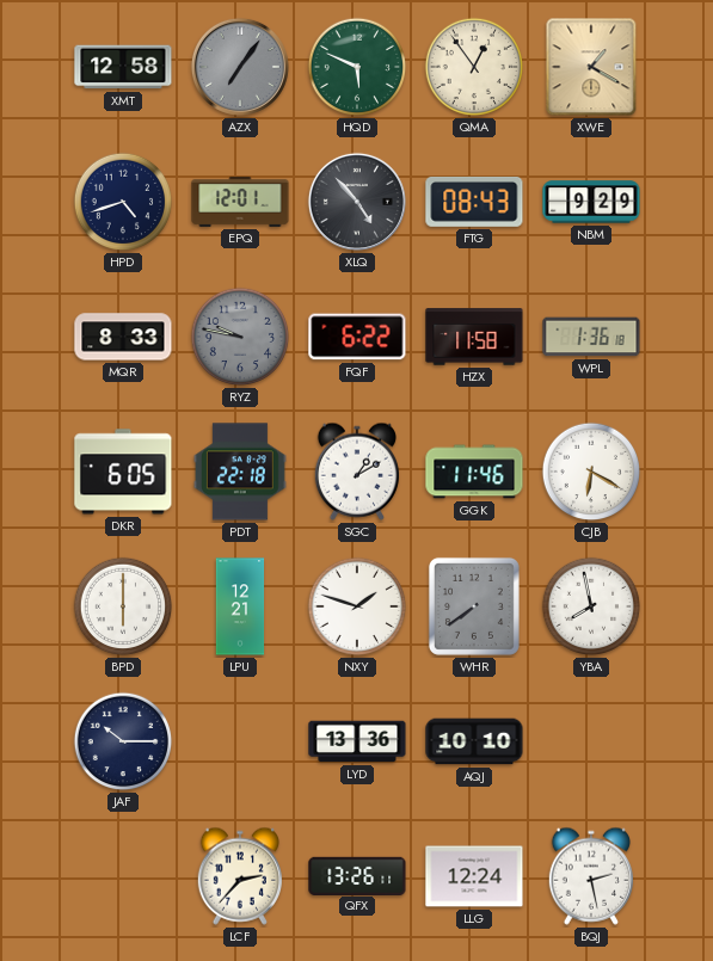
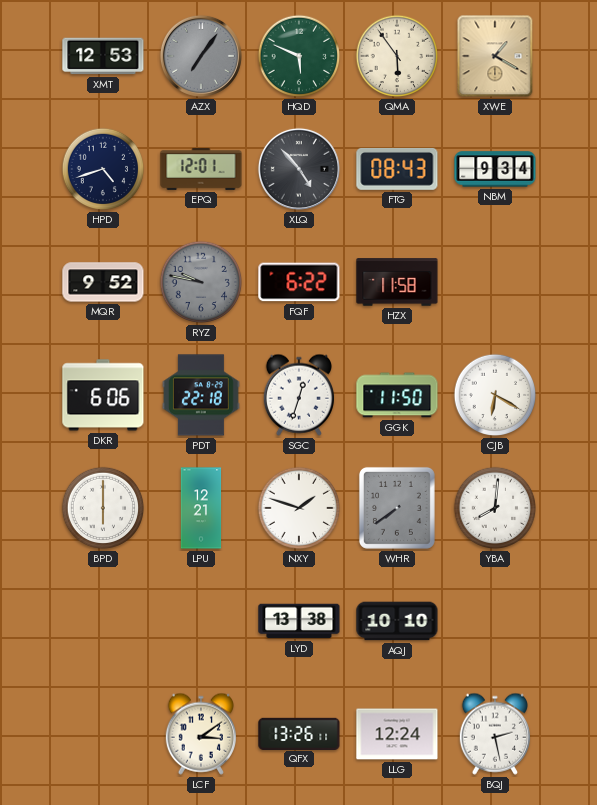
XMT: 12:58 -> 12:53
QMA: 12:54 -> 5:54
NBM: 9:29 -> 9:34
MQR: 8:33 -> 9:52
WPL: 1:36 -> none
DKR: 6:05 -> 6:06
SGC: 1:10 -> 12:33
GGK: 11:46 -> 11:50
YBA: 7:58 -> 8:01
JAF: 10:15 -> none
LYD: 13:36 -> 13:38
LCF: 2:37 -> 3:09
